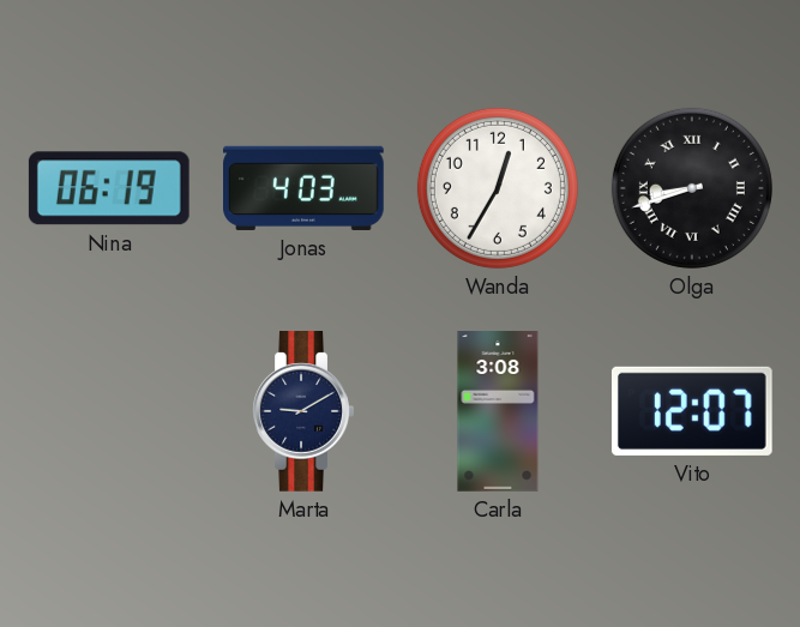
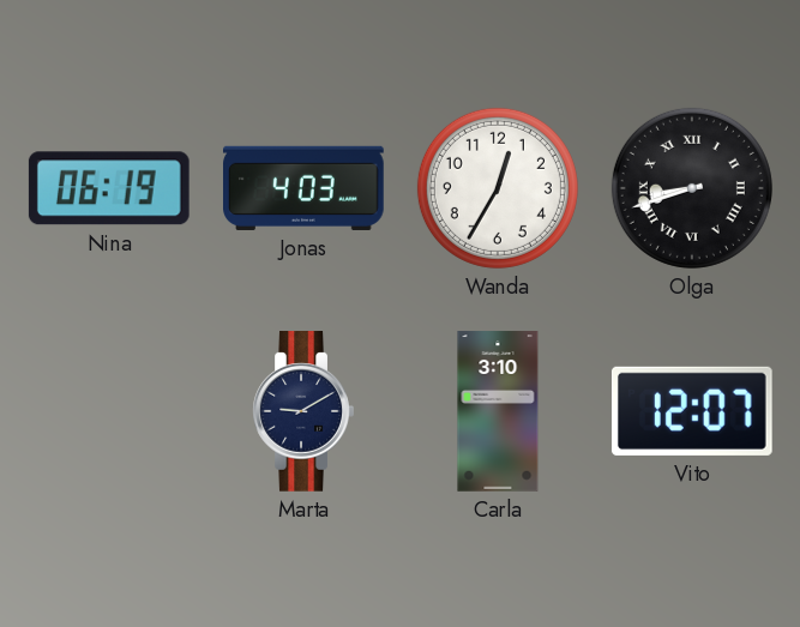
Carla: 3:08 -> 3:10
